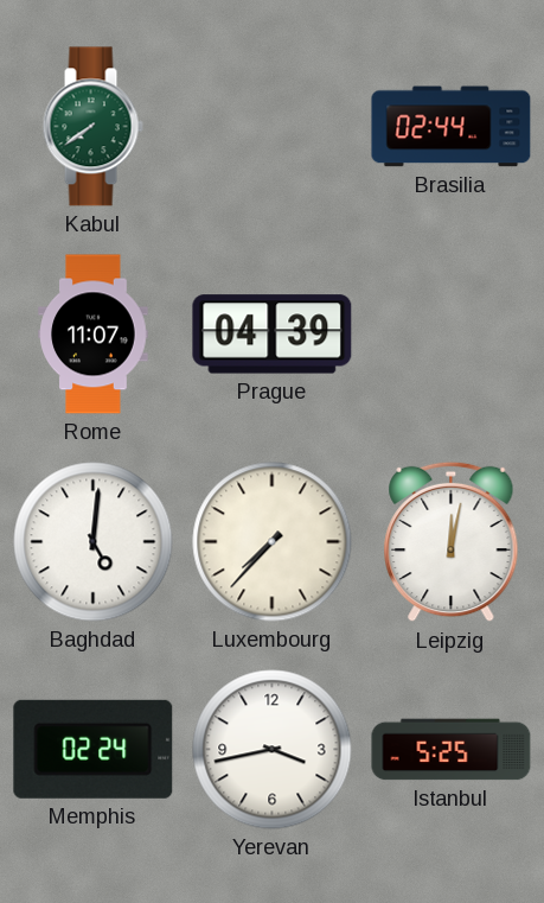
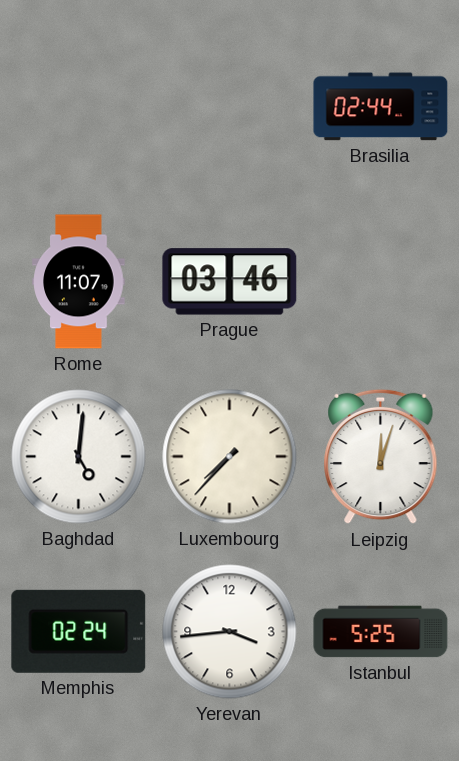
Kabul: 7:39 -> none
Prague: 04:39 -> 03:46
Leipzig: 12:02 -> 12:03
Yerevan: 3:43 -> 3:44
